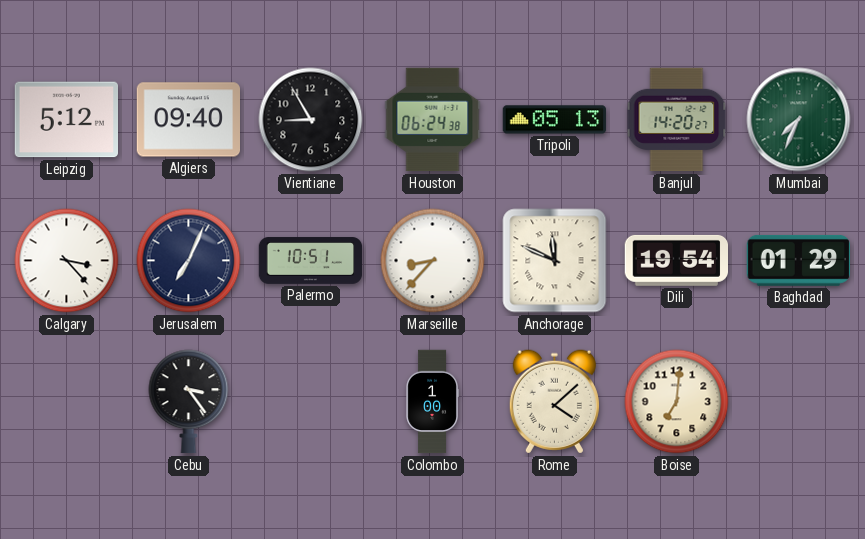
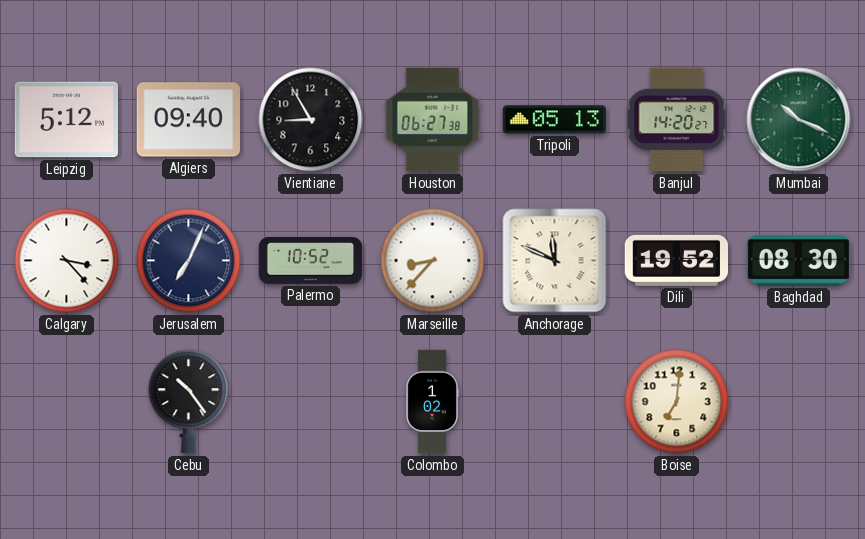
Houston: 06:24 -> 06:27
Mumbai: 7:34 -> 10:19
Palermo: 10:51 -> 10:52
Dili: 19:54 -> 19:52
Baghdad: 01:29 -> 08:30
Cebu: 3:24 -> 10:24
Colombo: 1:00 -> 1:02
Rome: 4:08 -> none
